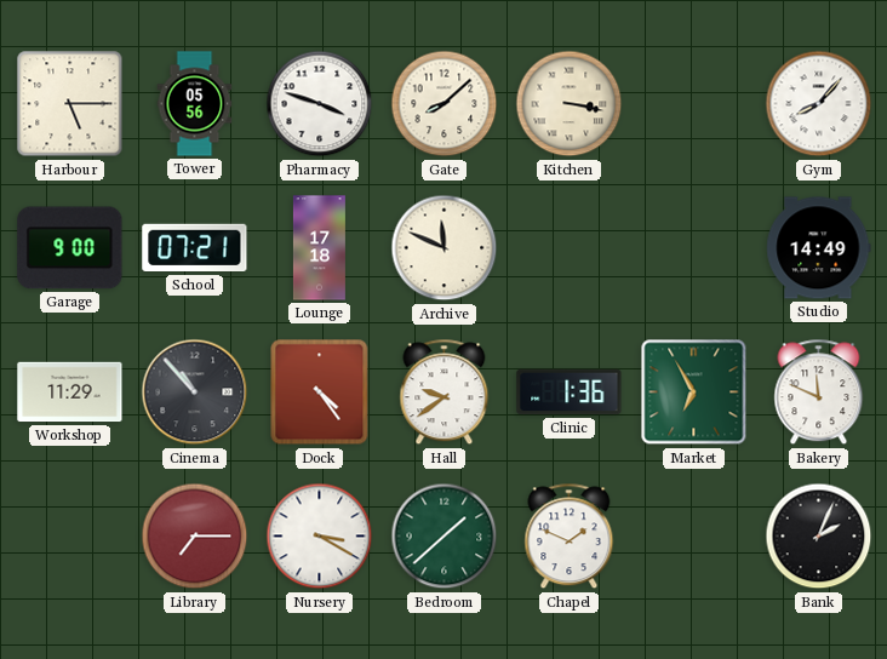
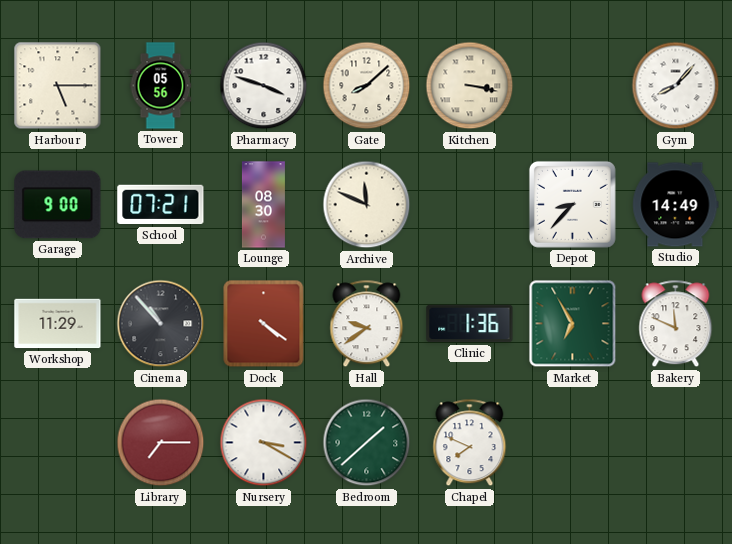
Lounge: 17:18 -> 08:30
Depot: none -> 8:37
Dock: 4:24 -> 4:21
Chapel: 1:49 -> 7:49
Bank: 2:04 -> none
